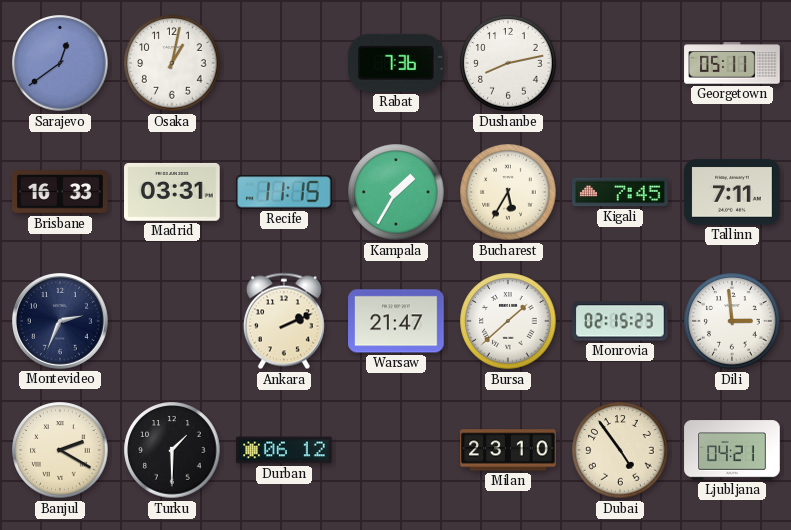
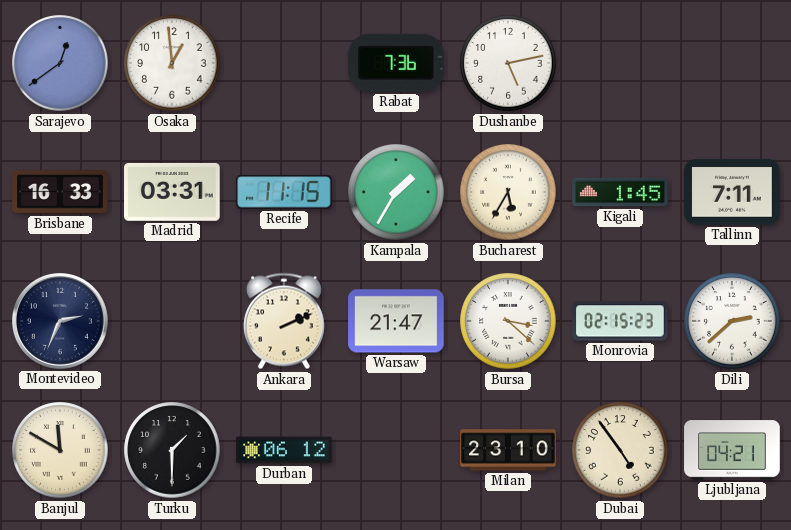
Osaka: 1:02 -> 12:59
Dushanbe: 8:13 -> 5:13
Georgetown: 05:11 -> none
Kigali: 7:45 -> 1:45
Bursa: 1:38 -> 3:22
Dili: 2:59 -> 2:38
Banjul: 2:20 -> 11:50
